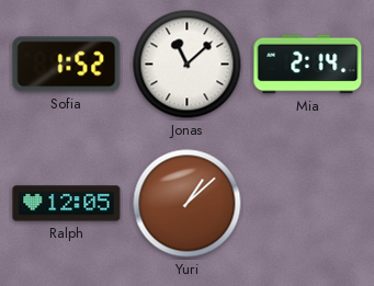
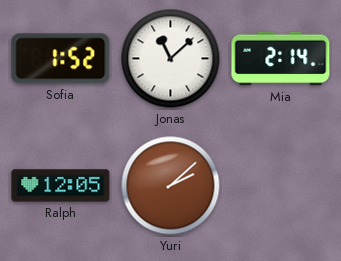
Yuri: 1:08 -> 2:08
